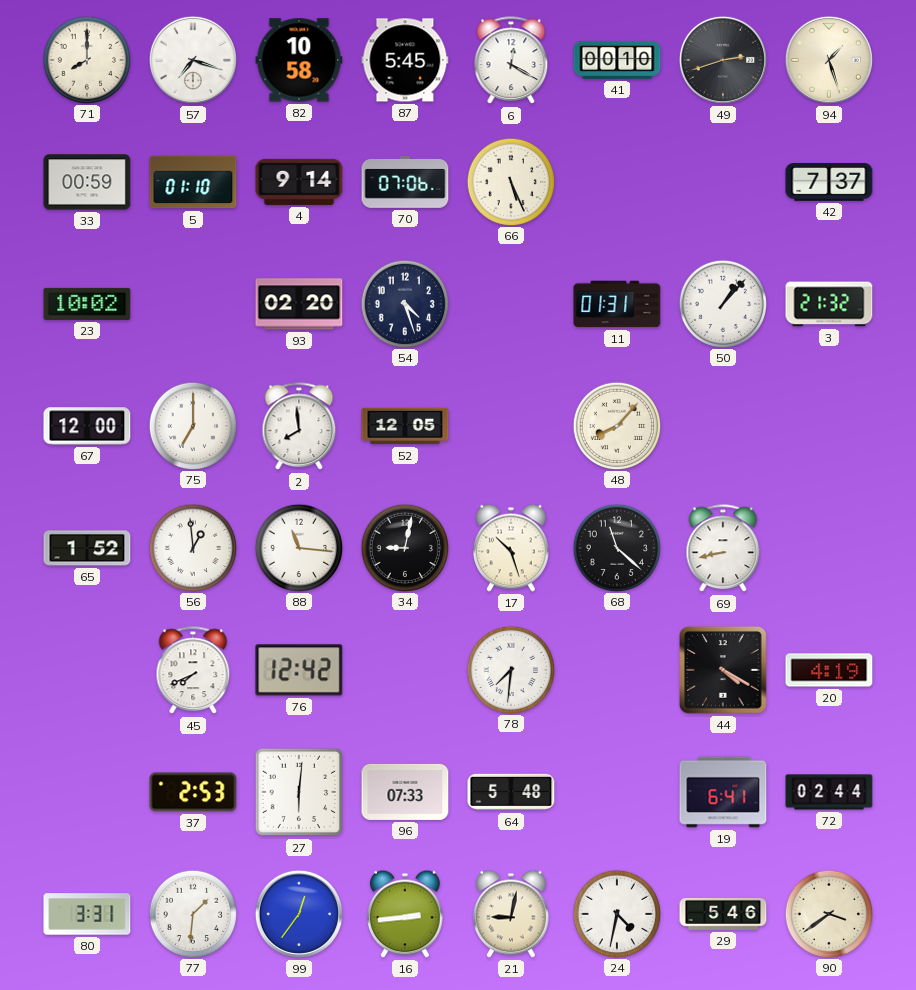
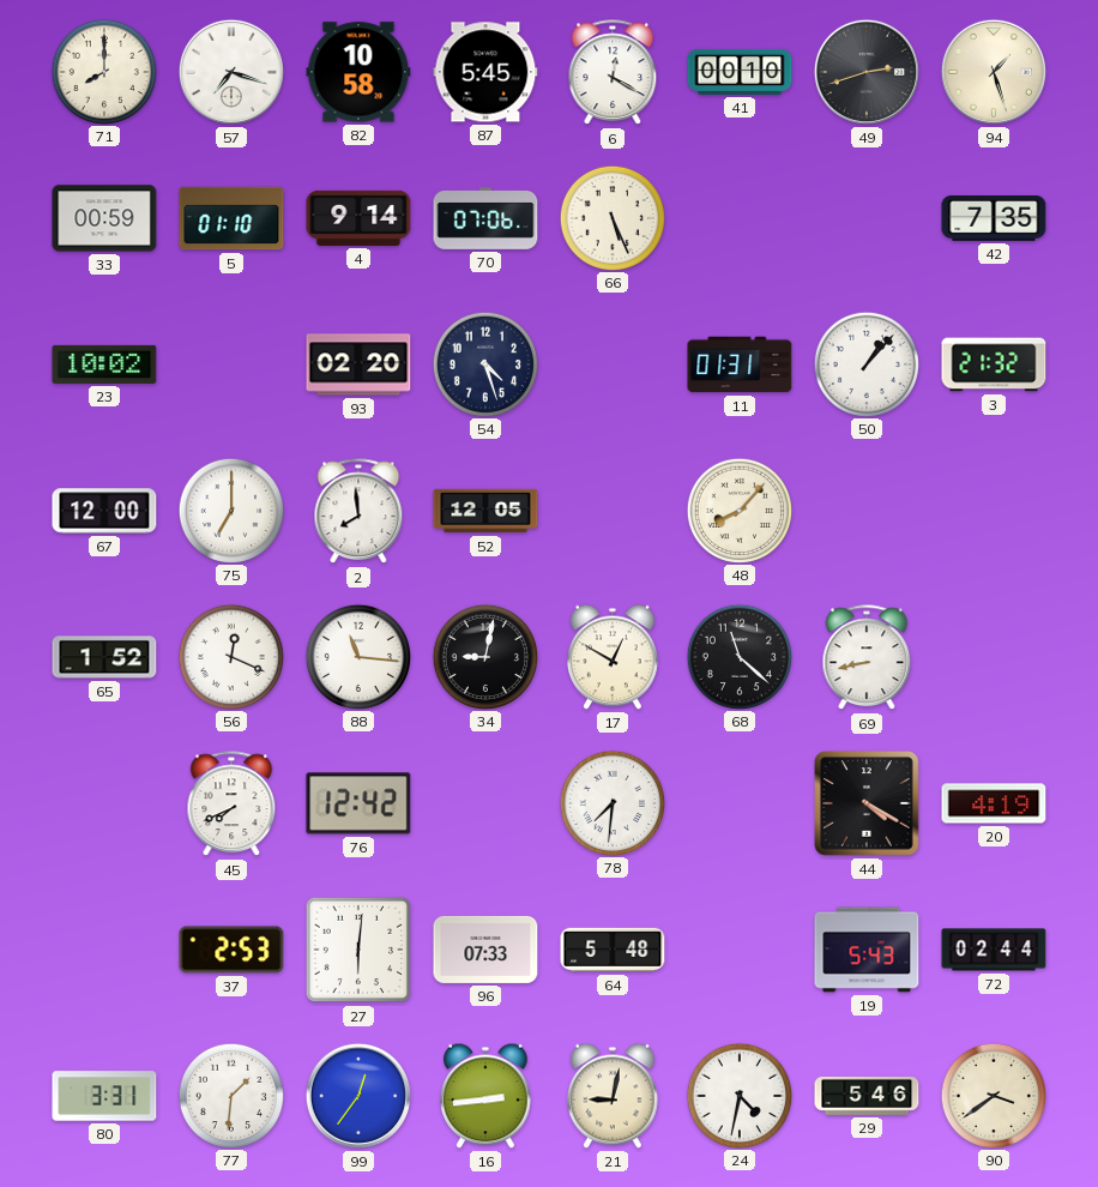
42: 7:37 -> 7:35
56: 12:59 -> 12:19
17: 10:27 -> 12:50
19: 6:41 -> 5:43
